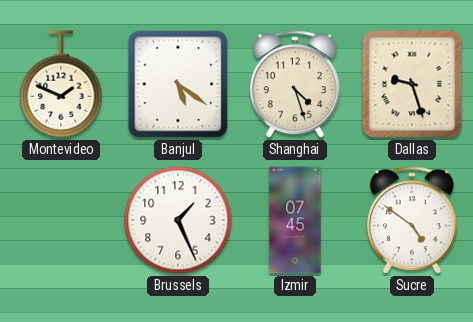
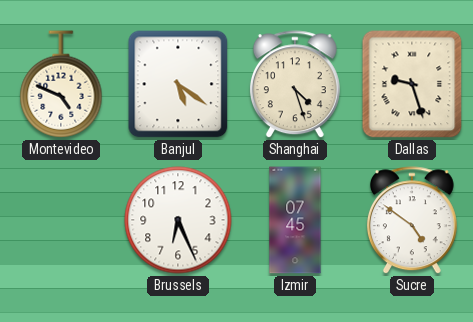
Montevideo: 1:49 -> 4:49
Brussels: 1:26 -> 6:26
